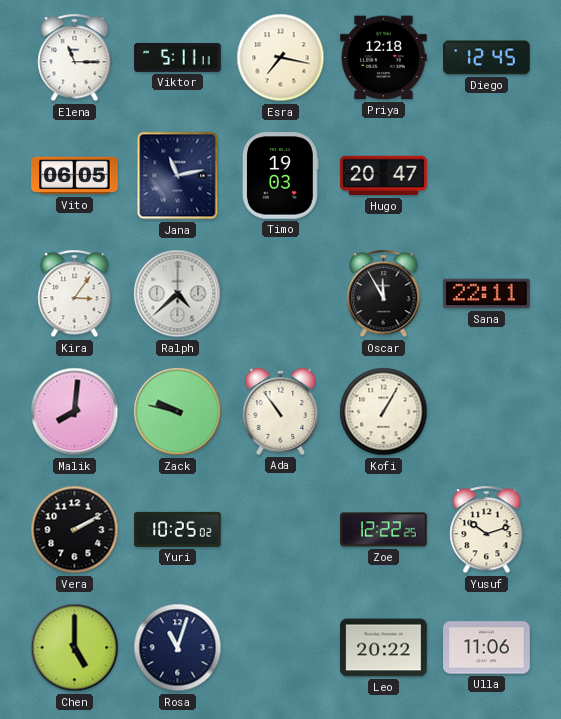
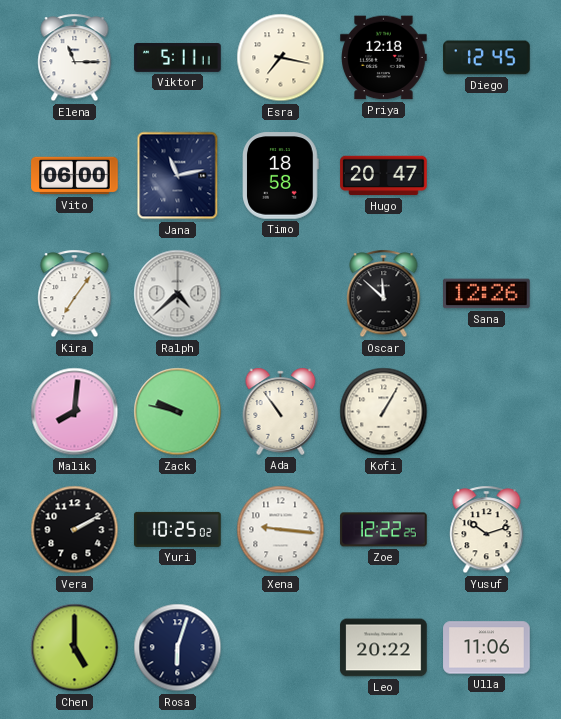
Vito: 06:05 -> 06:00
Timo: 19:03 -> 18:58
Kira: 3:06 -> 7:06
Oscar: 11:55 -> 11:52
Sana: 22:11 -> 12:26
Xena: none -> 9:16
Rosa: 11:03 -> 6:03
